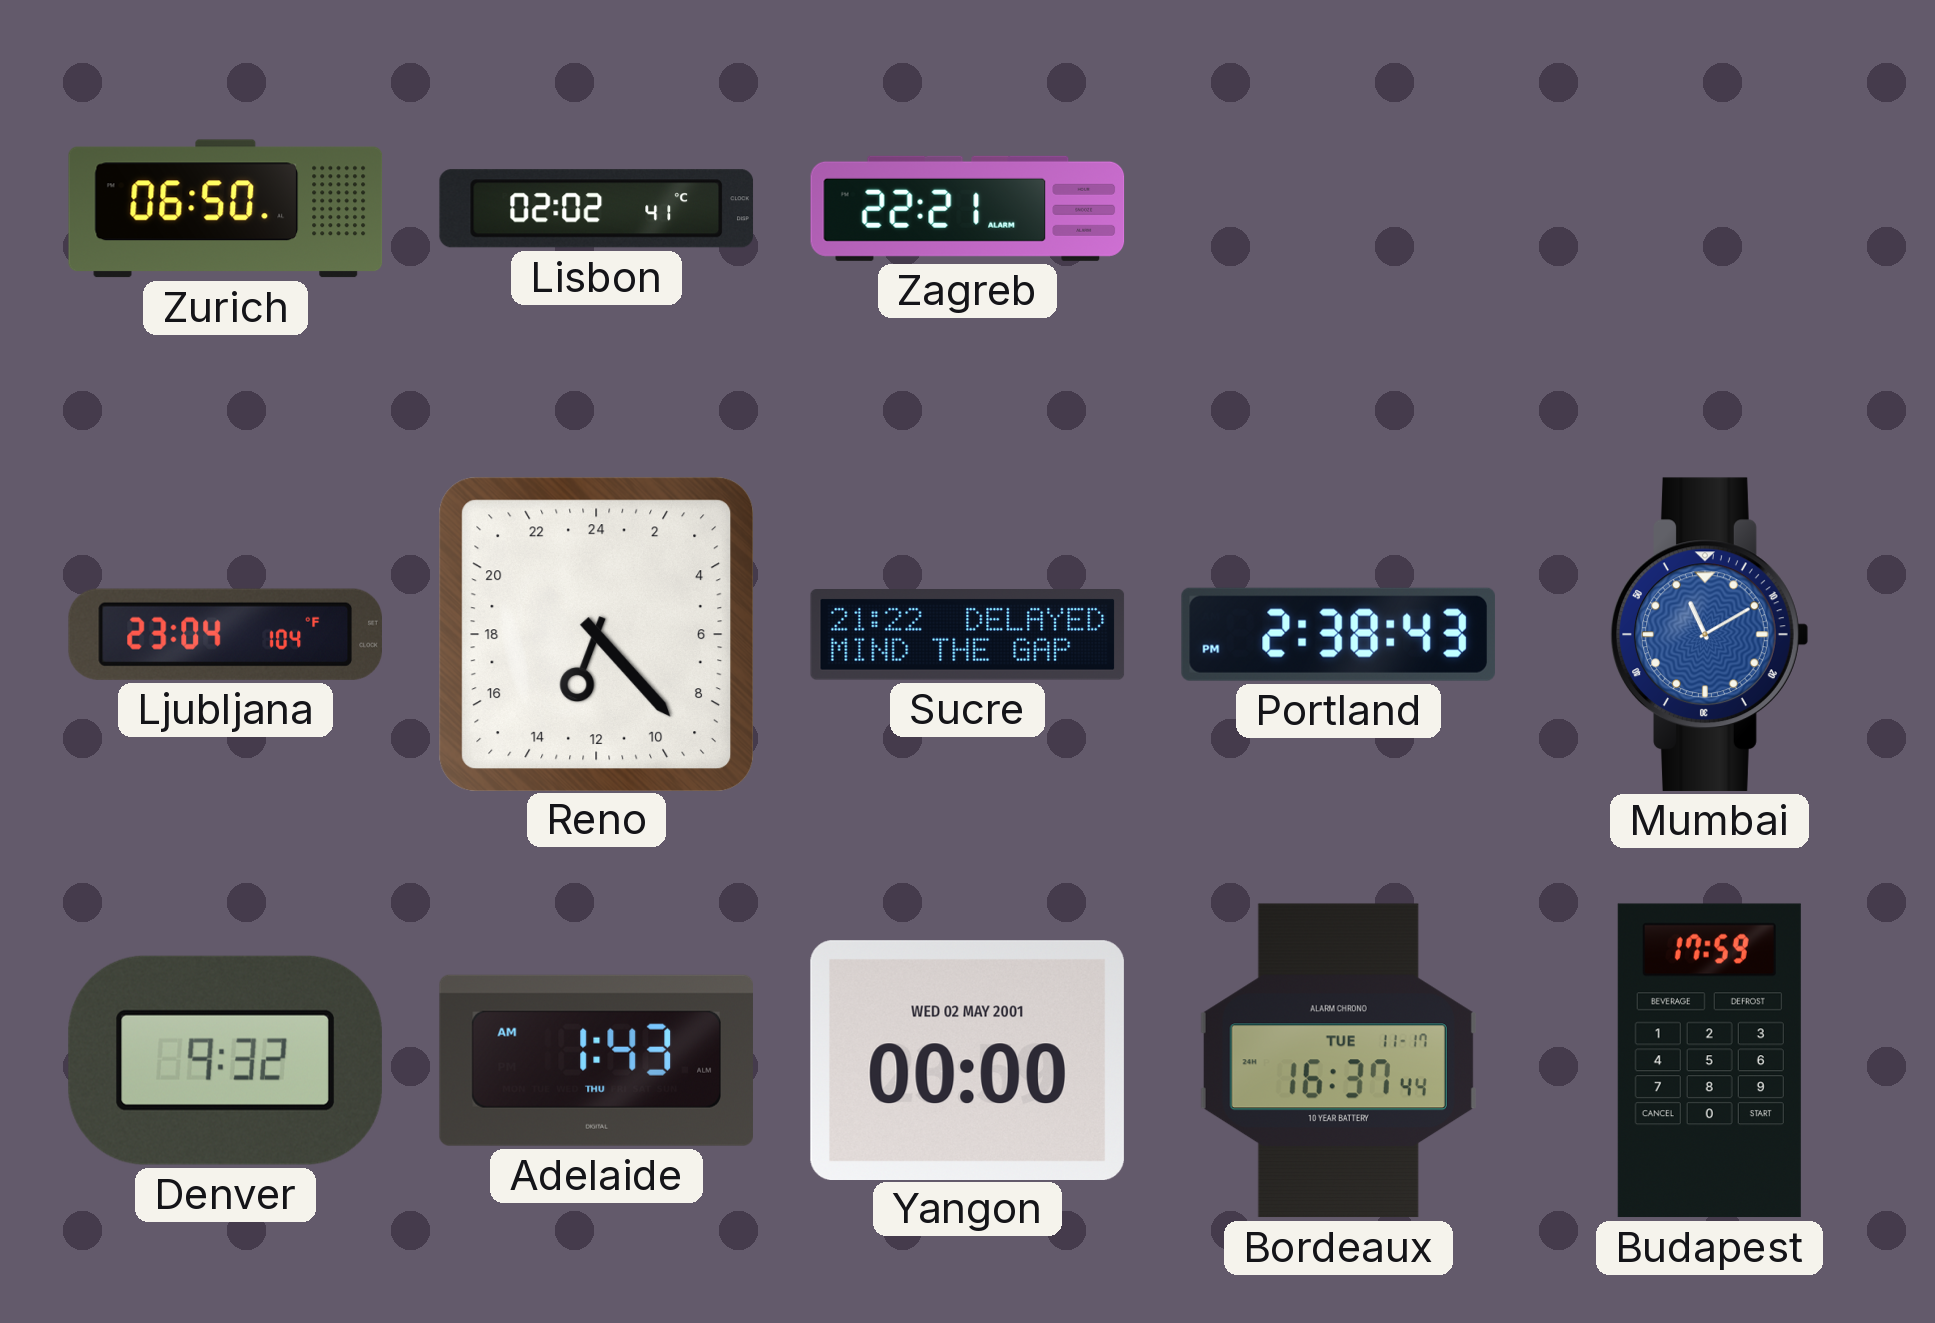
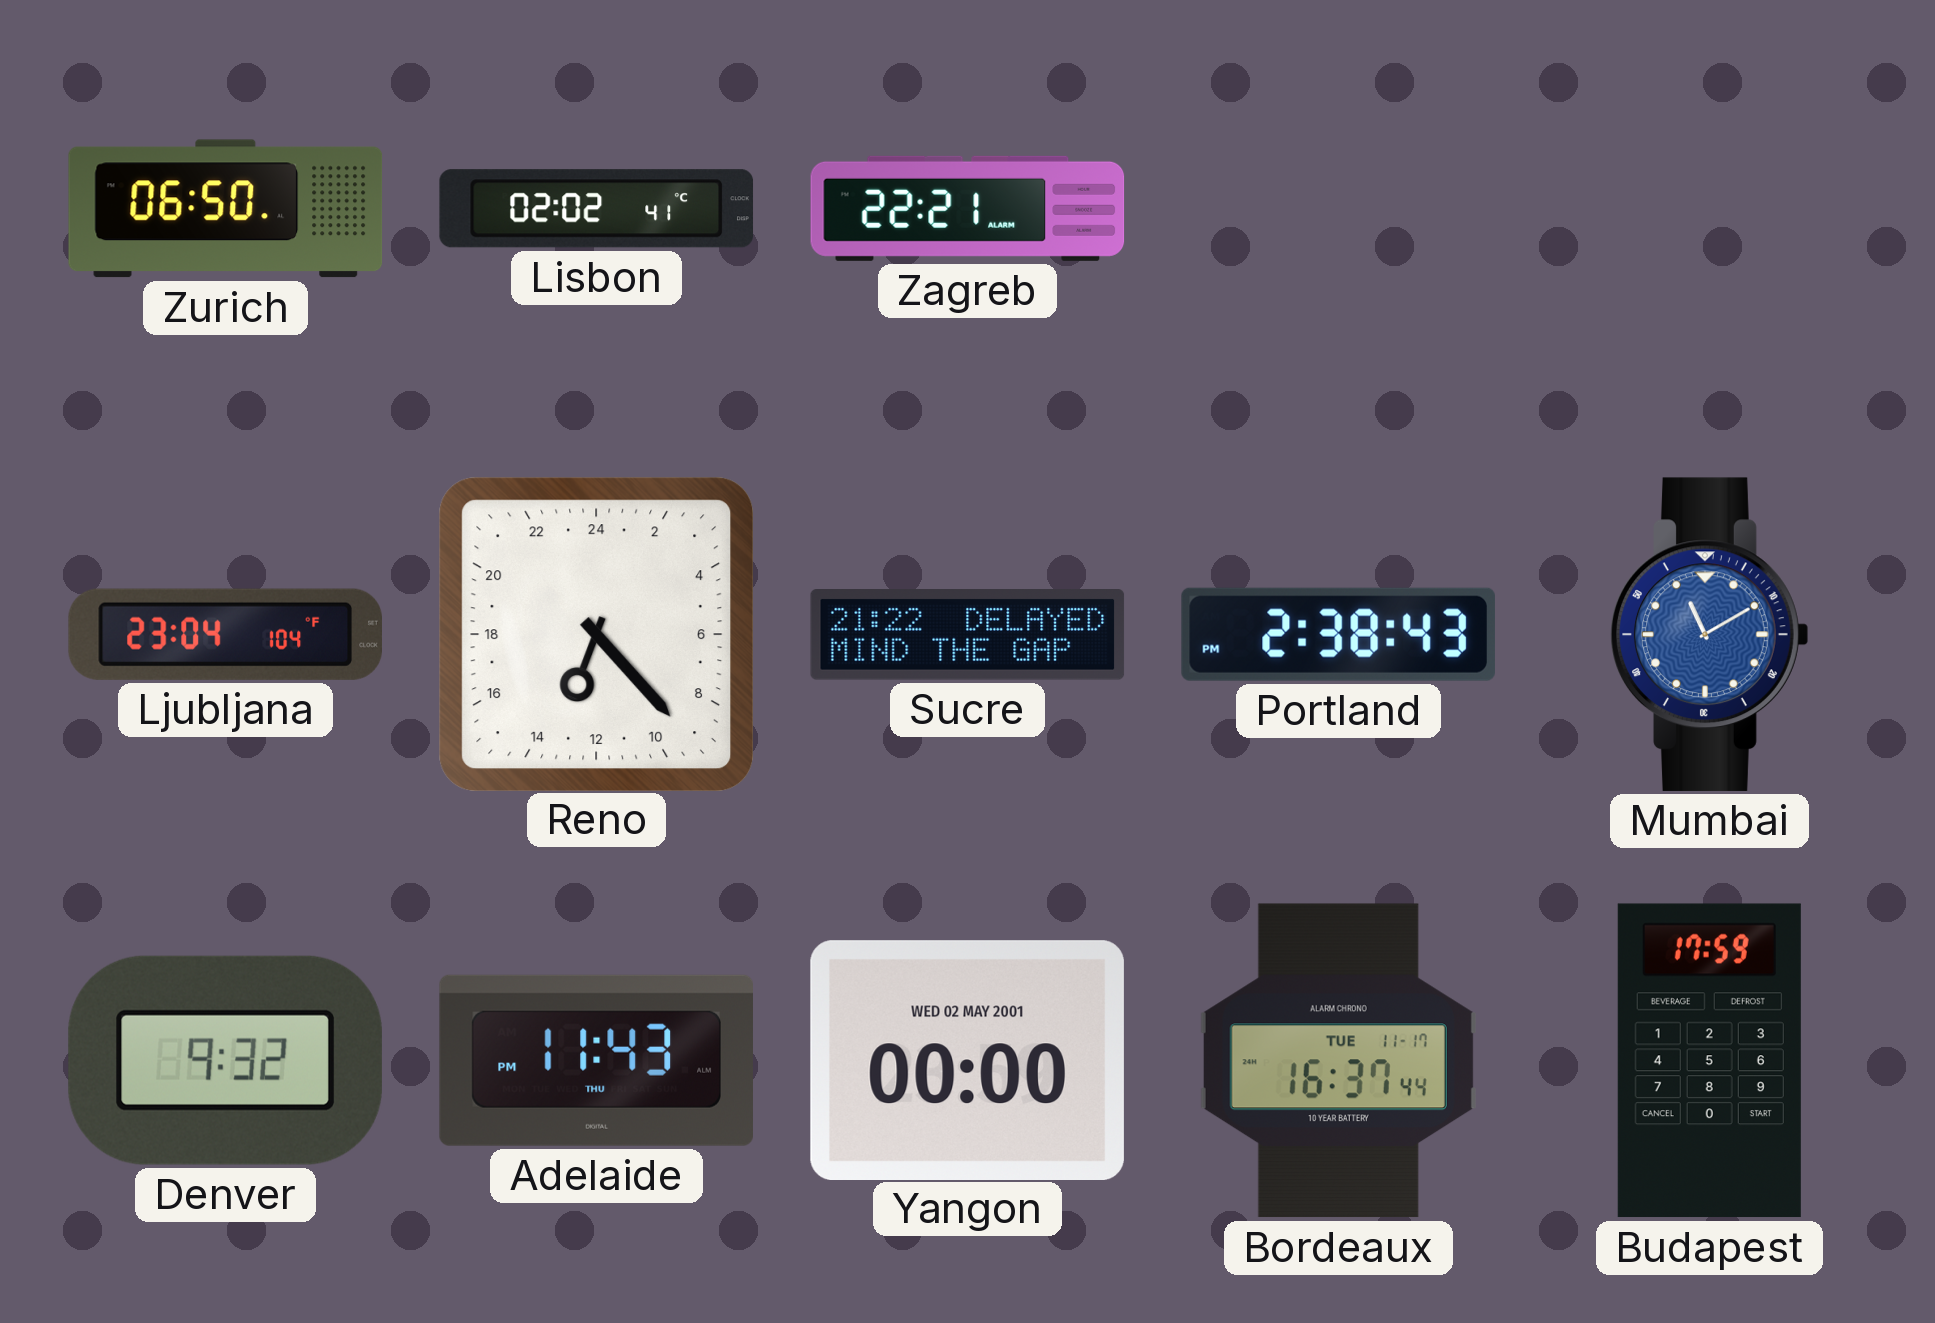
Adelaide: 1:43 -> 11:43
